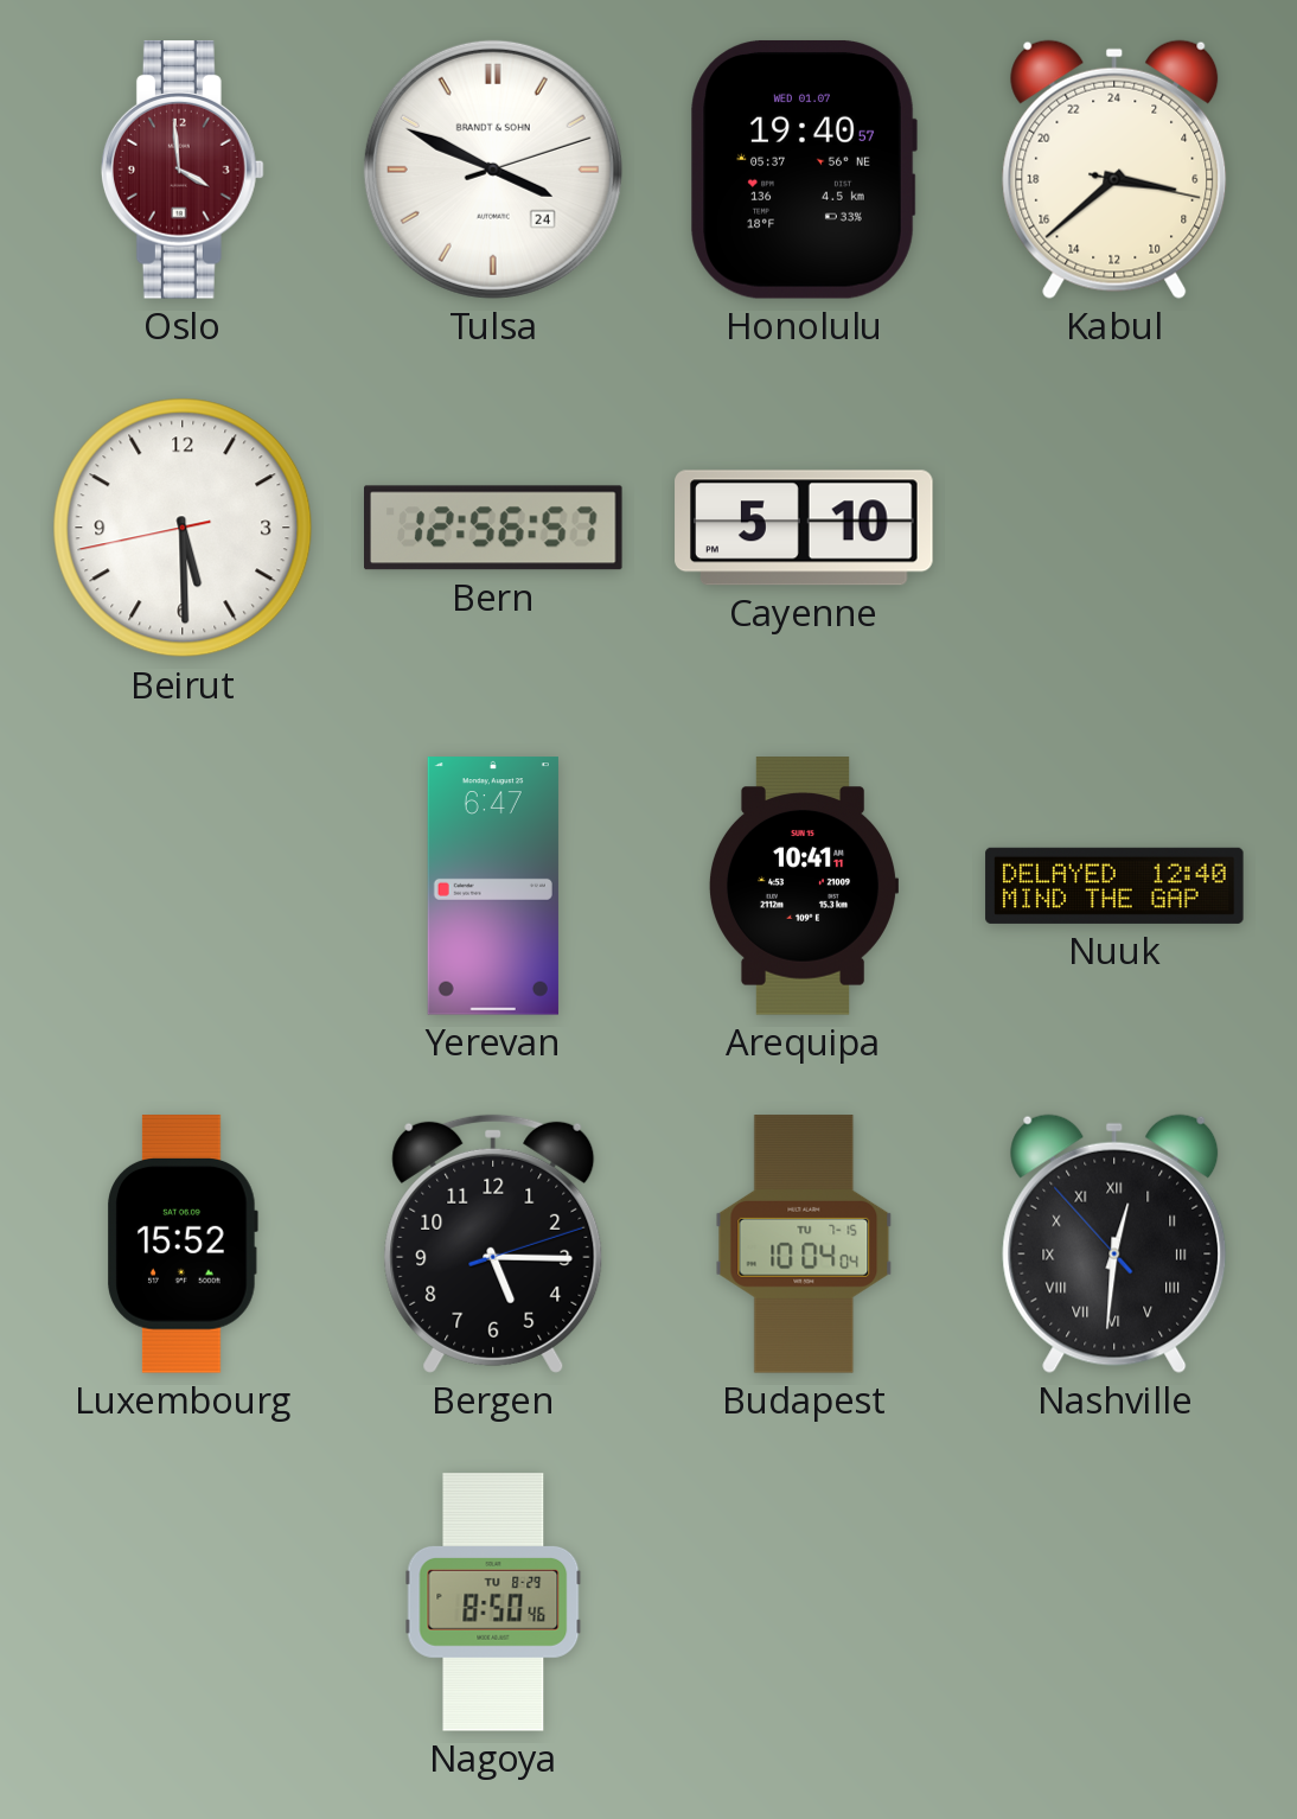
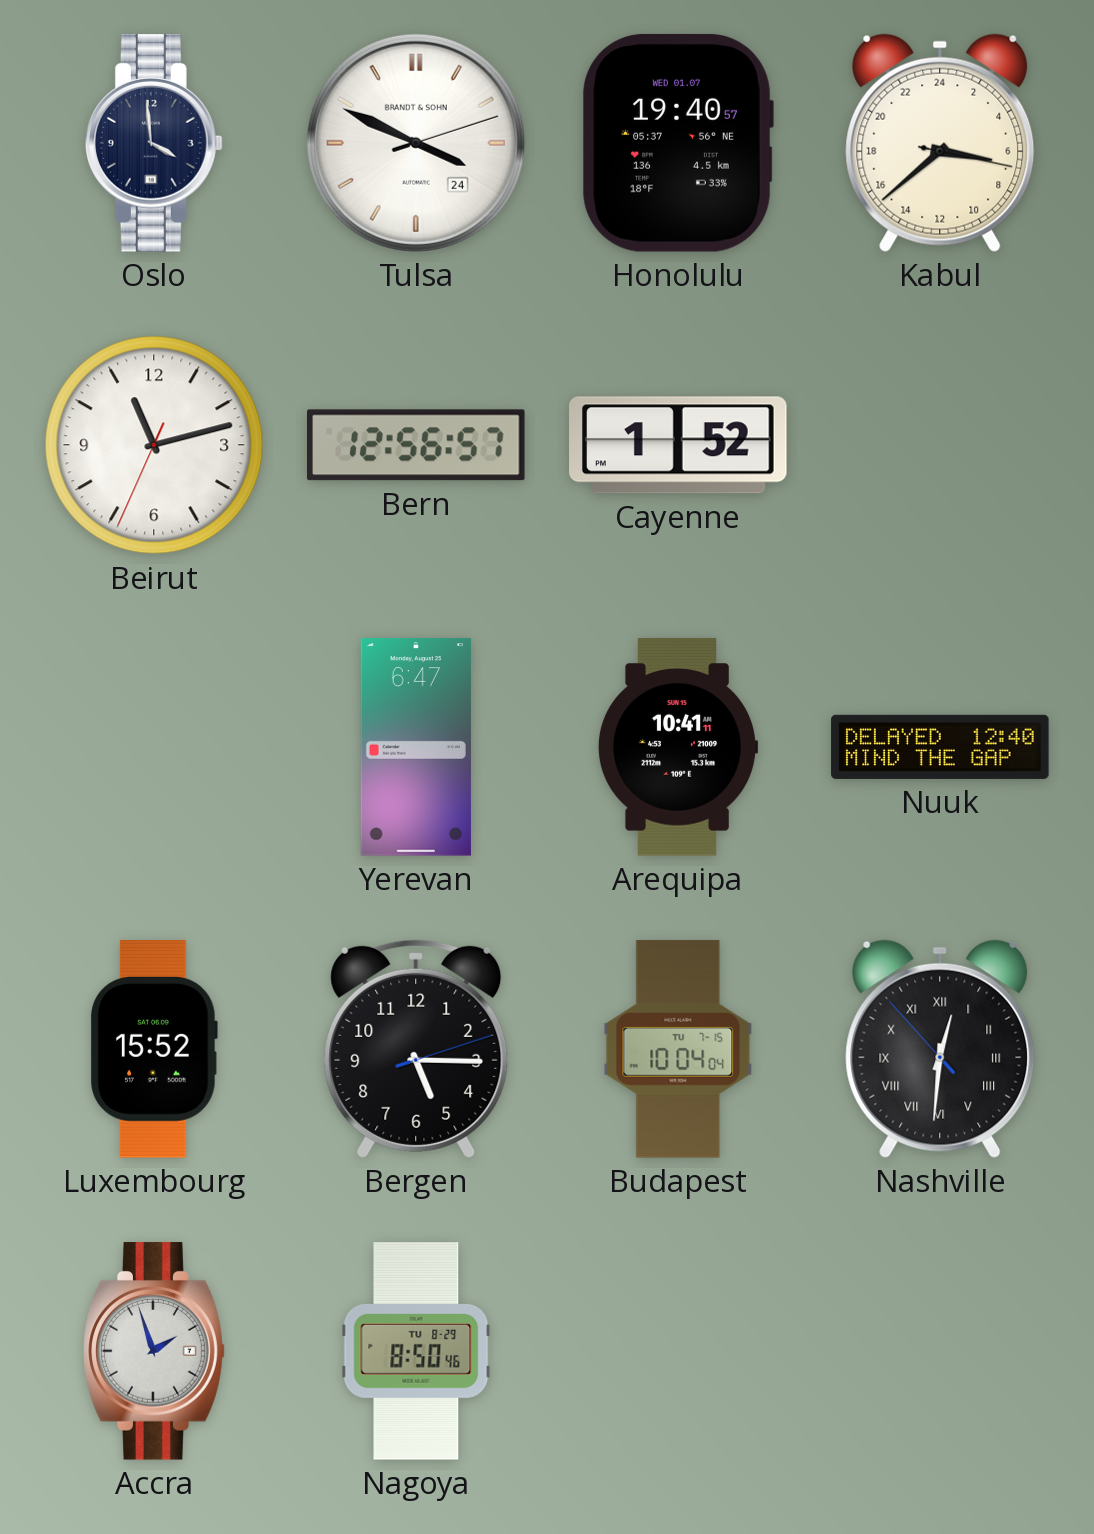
Oslo dial: burgundy -> navy
Beirut: 5:29 -> 11:12
Cayenne: 5:10 -> 1:52
Accra: none -> 1:57
